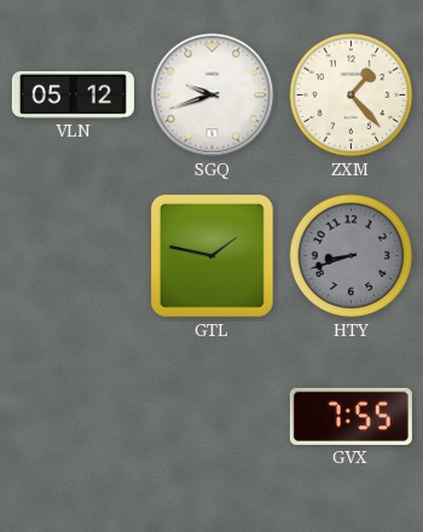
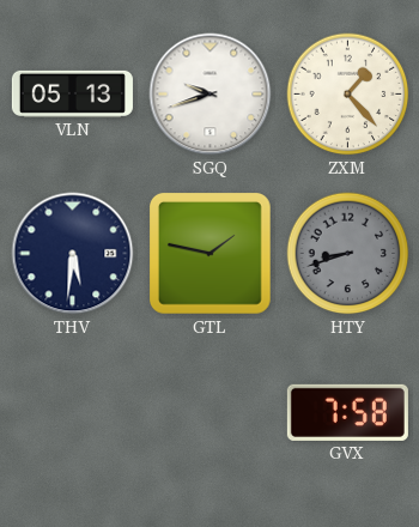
VLN: 05:12 -> 05:13
THV: none -> 5:31
GVX: 7:55 -> 7:58
